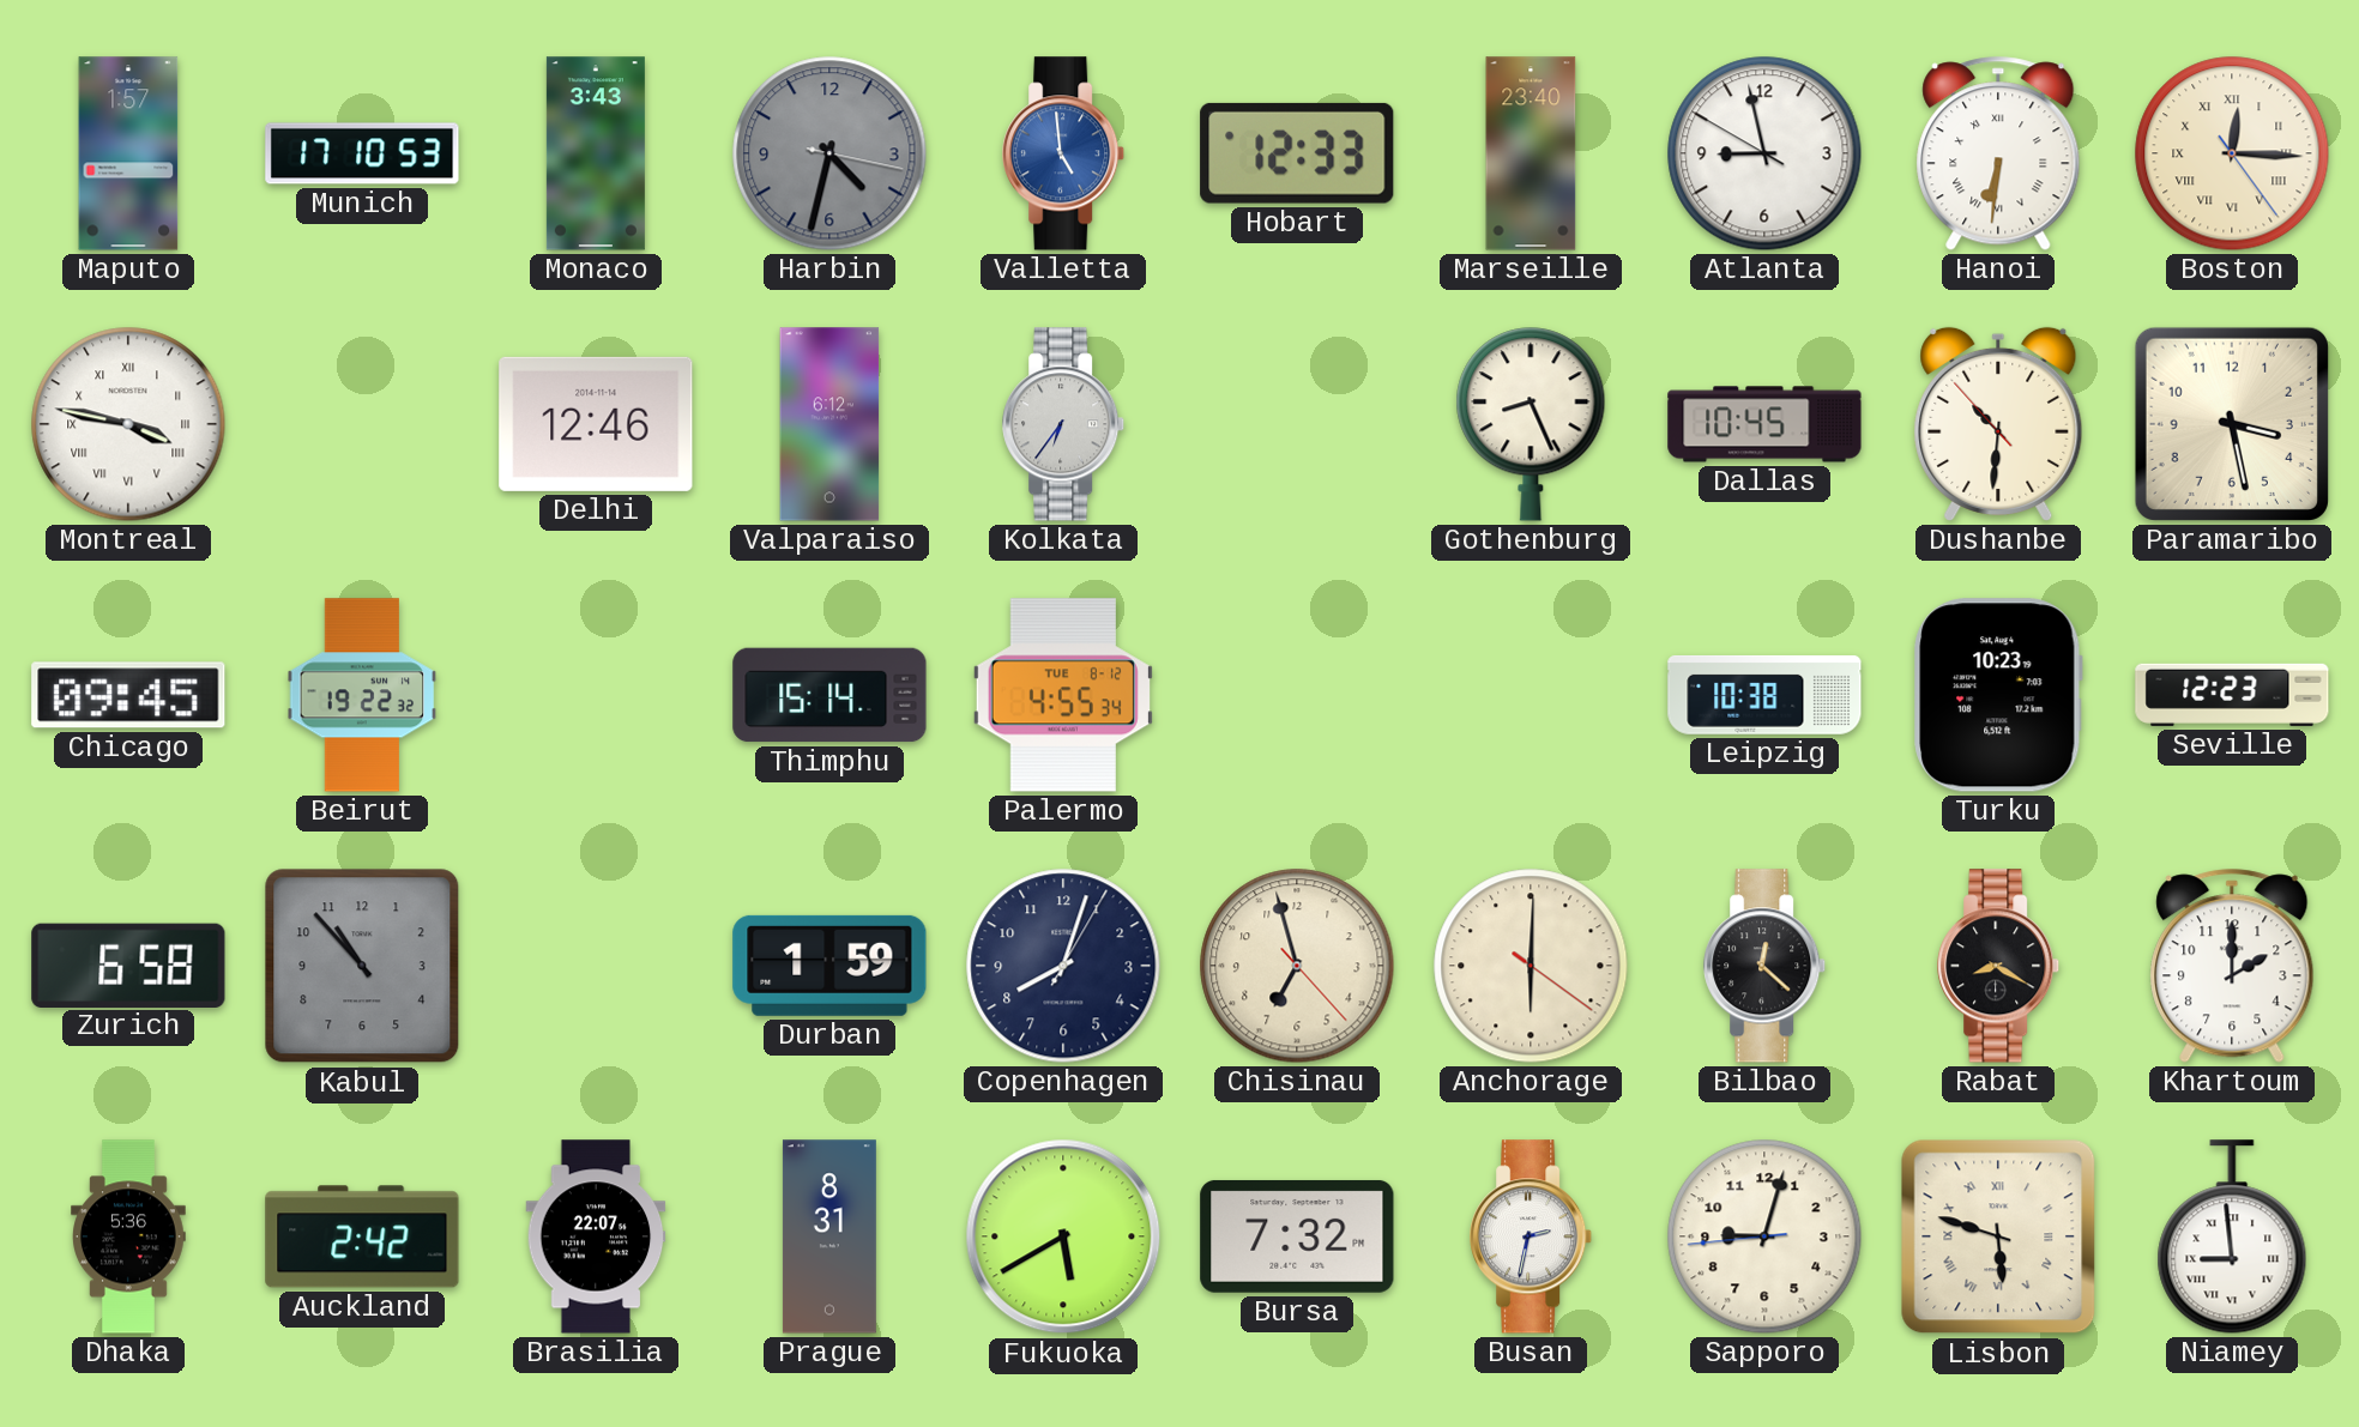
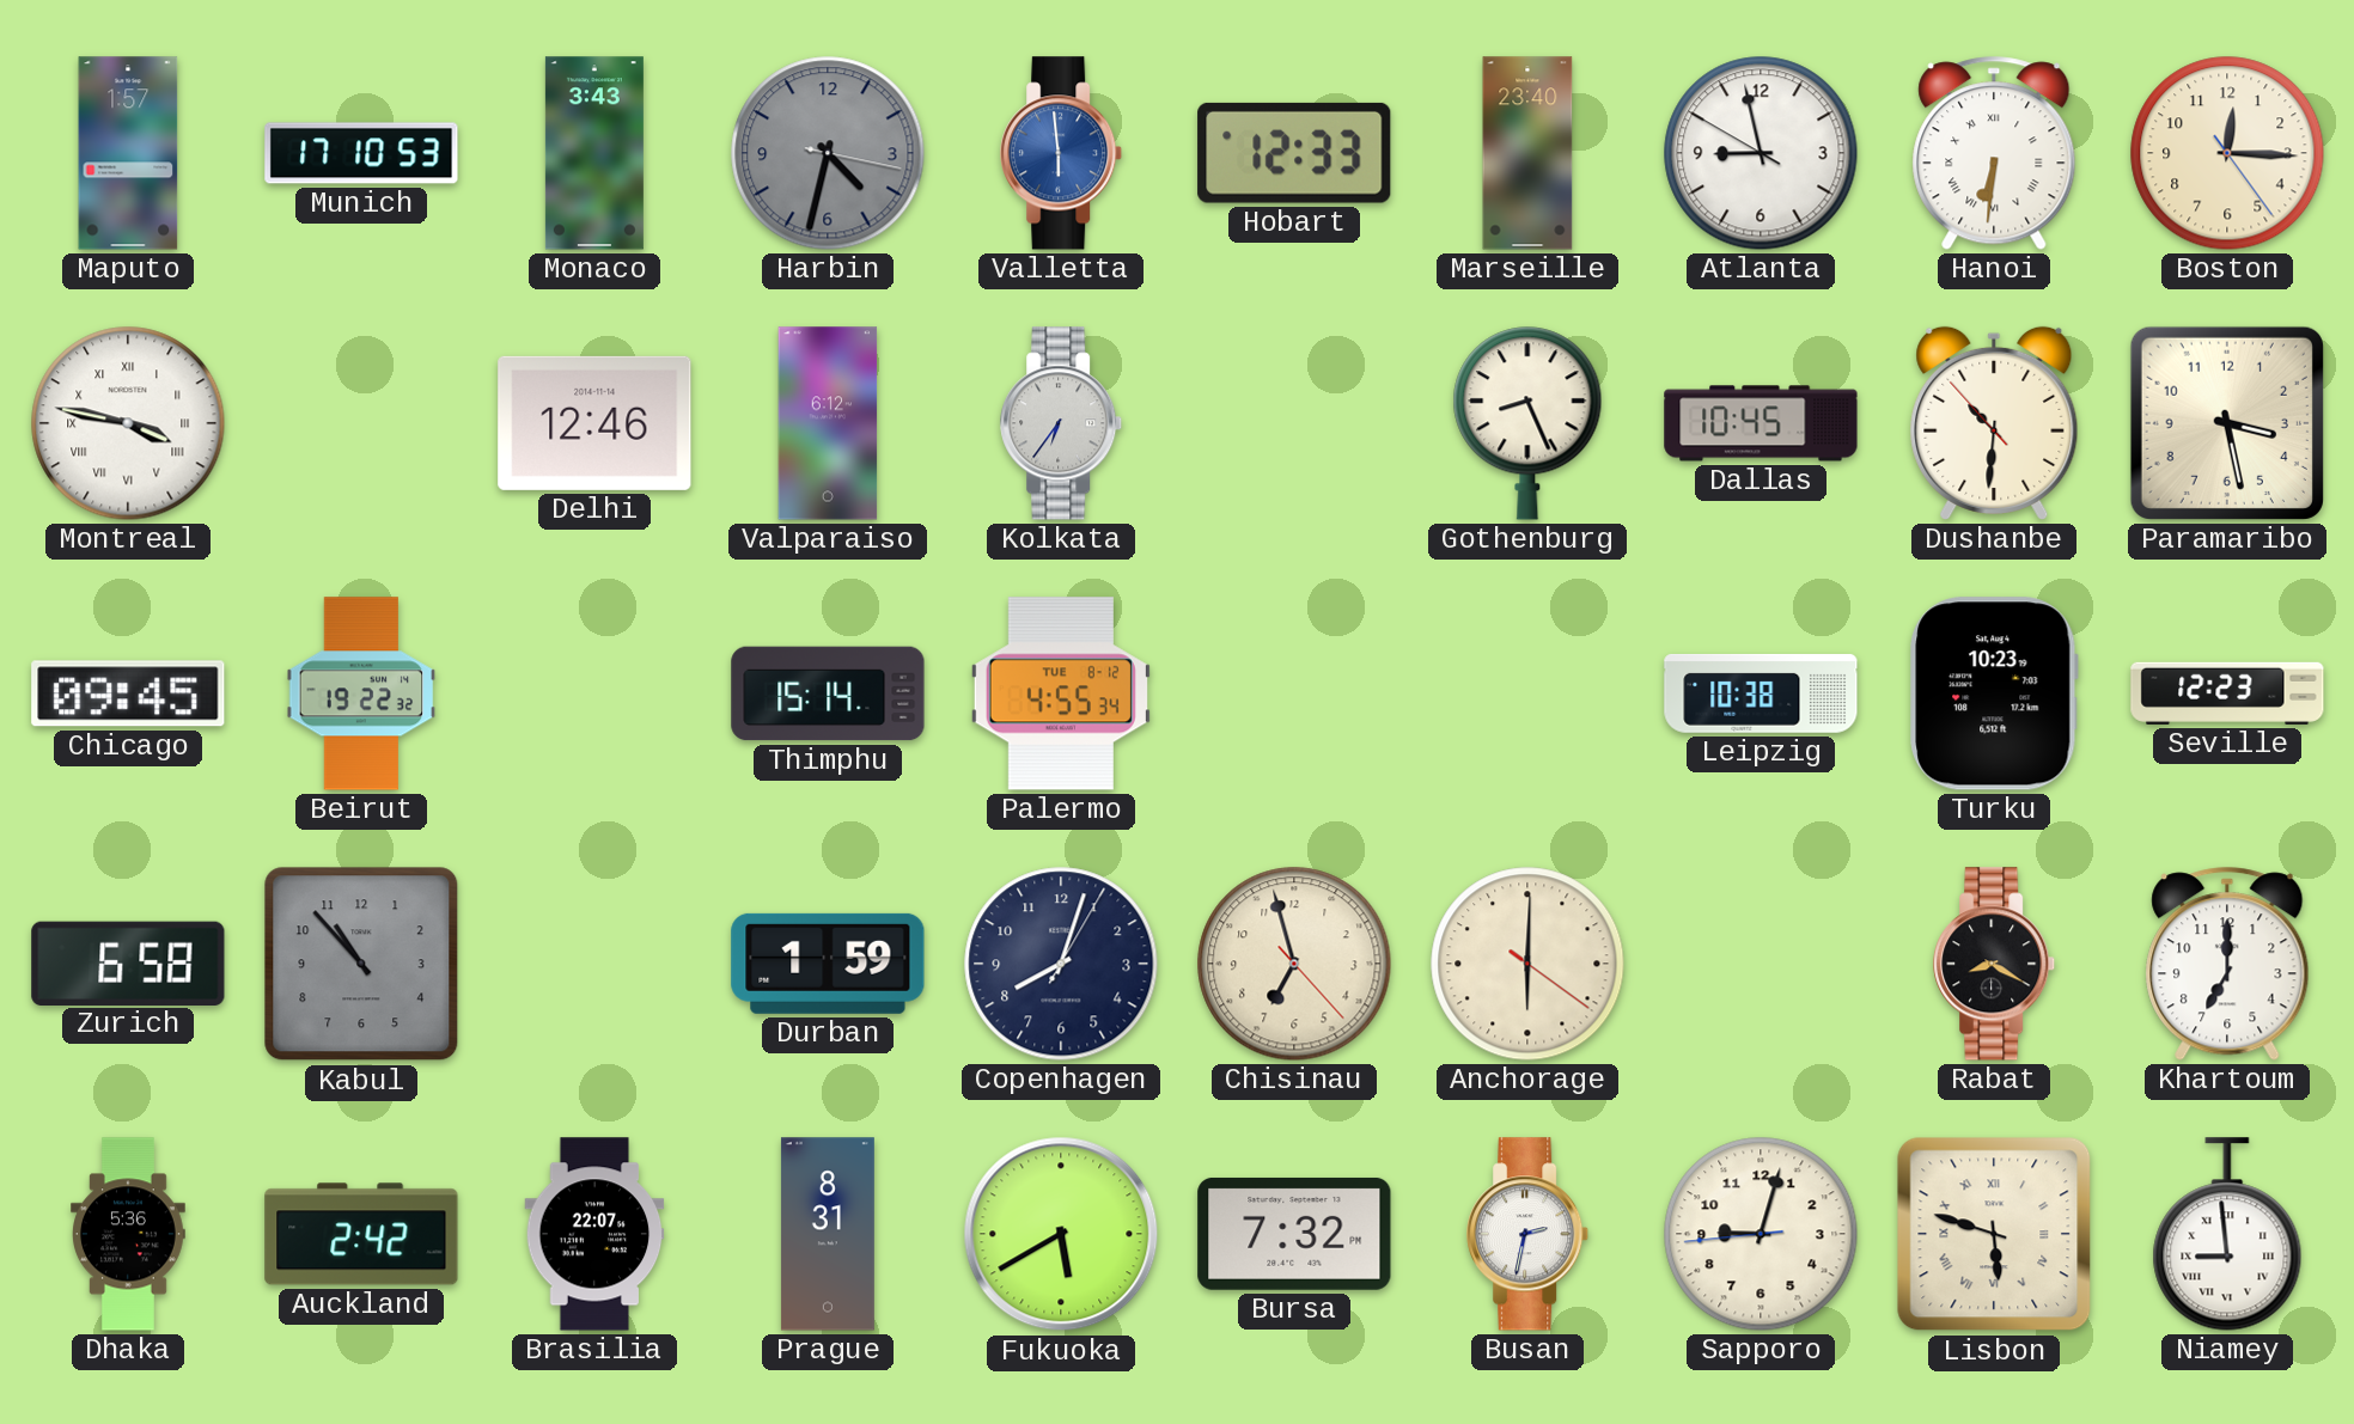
Valletta: 4:59 -> 5:59
Boston numerals: Roman -> Arabic
Bilbao: 12:22 -> none
Khartoum: 2:00 -> 7:00
